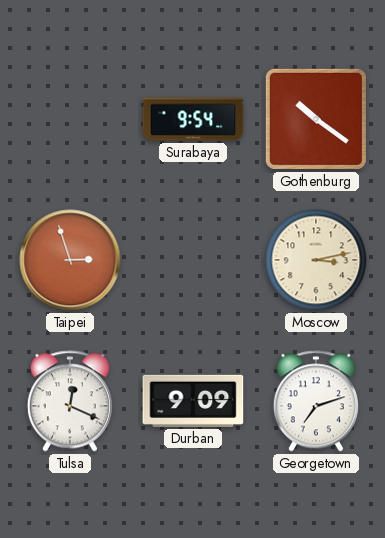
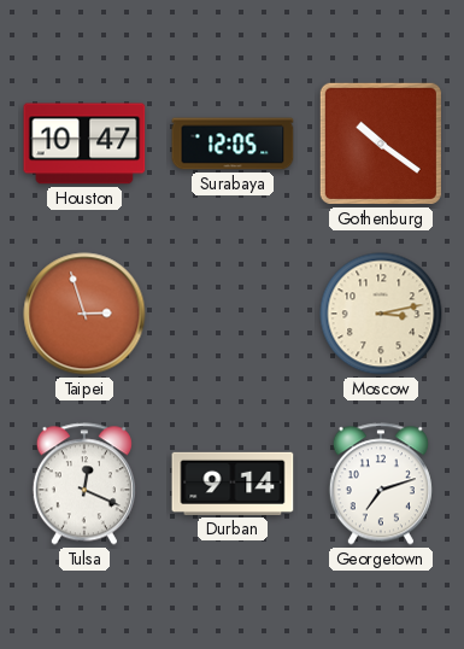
Houston: none -> 10:47
Surabaya: 9:54 -> 12:05
Durban: 9:09 -> 9:14
